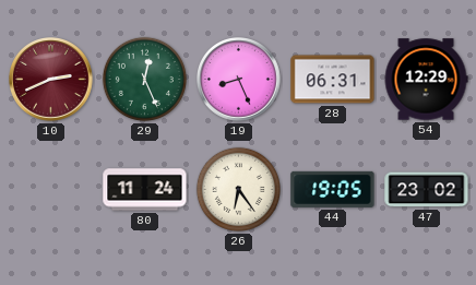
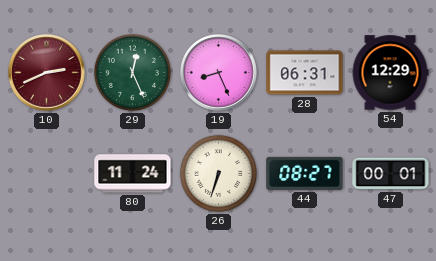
26: 6:24 -> 6:33
44: 19:05 -> 08:27
47: 23:02 -> 00:01
